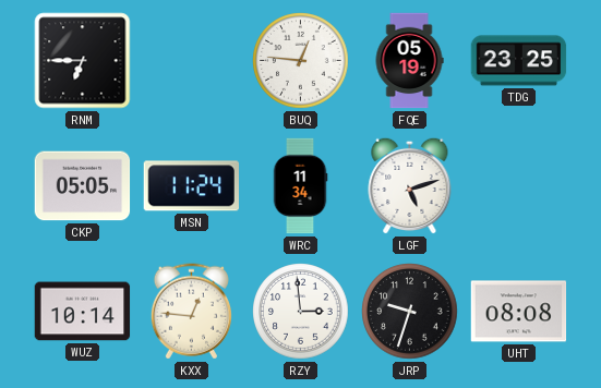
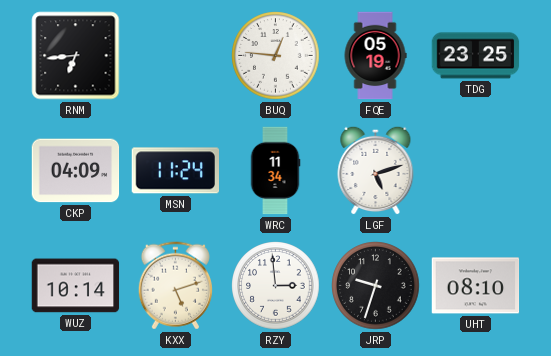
RNM: 6:45 -> 6:44
CKP: 05:05 -> 04:09
KXX: 12:46 -> 5:12
UHT: 08:08 -> 08:10
